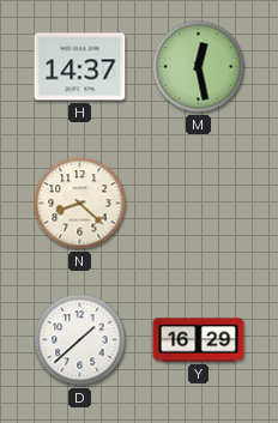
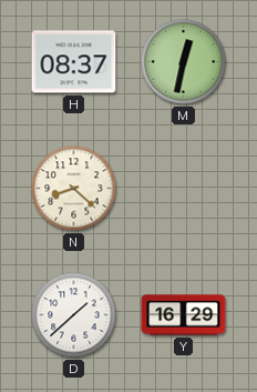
H: 14:37 -> 08:37
M: 12:28 -> 12:32
